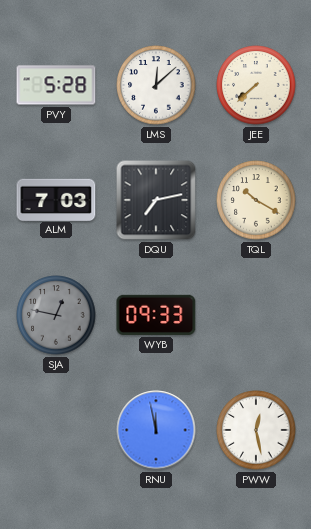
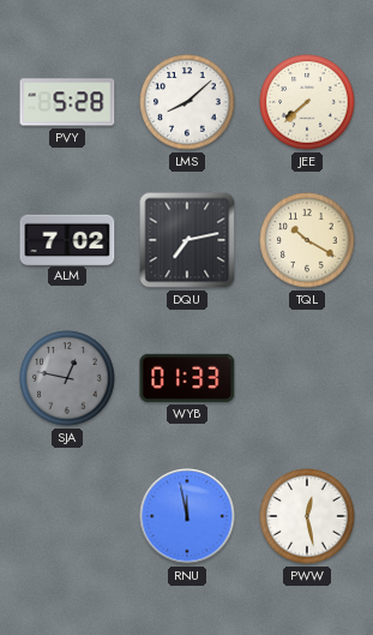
LMS: 12:08 -> 8:08
ALM: 7:03 -> 7:02
WYB: 09:33 -> 01:33
